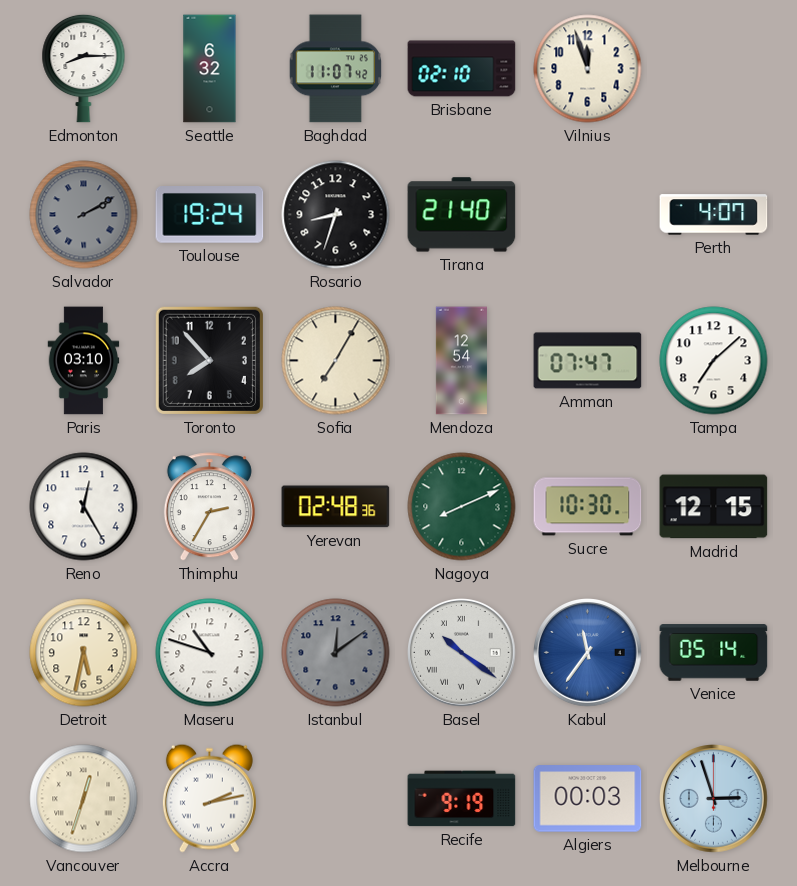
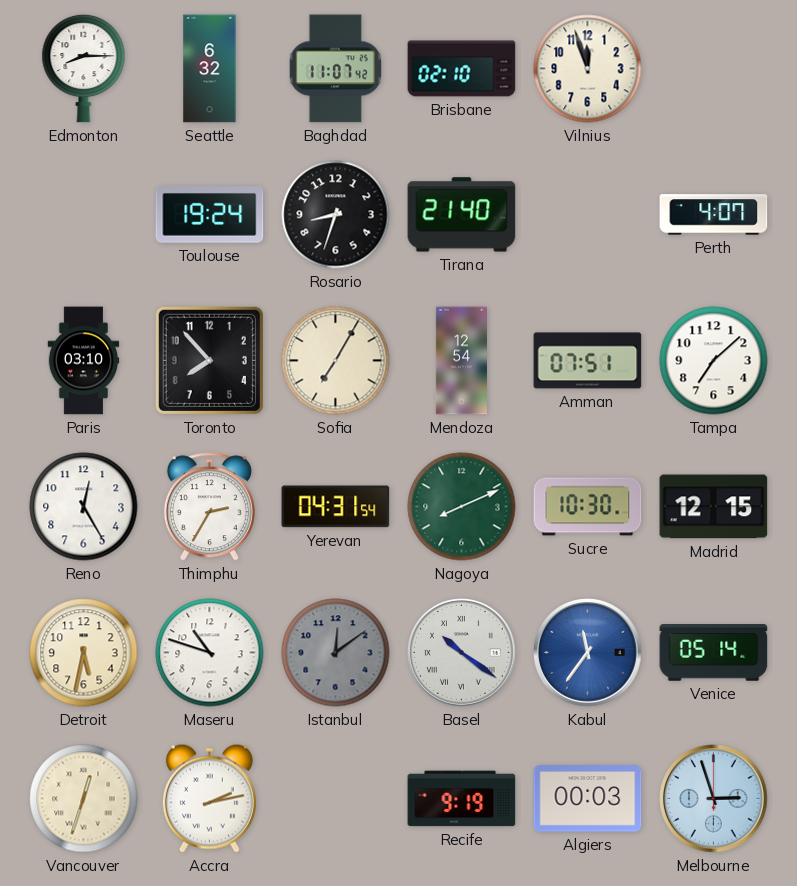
Salvador: 2:10 -> none
Amman: 07:47 -> 07:51
Yerevan: 02:48 -> 04:31
